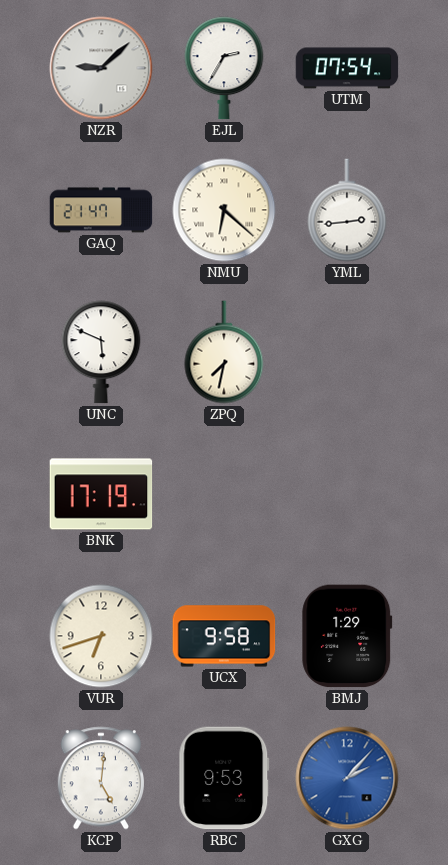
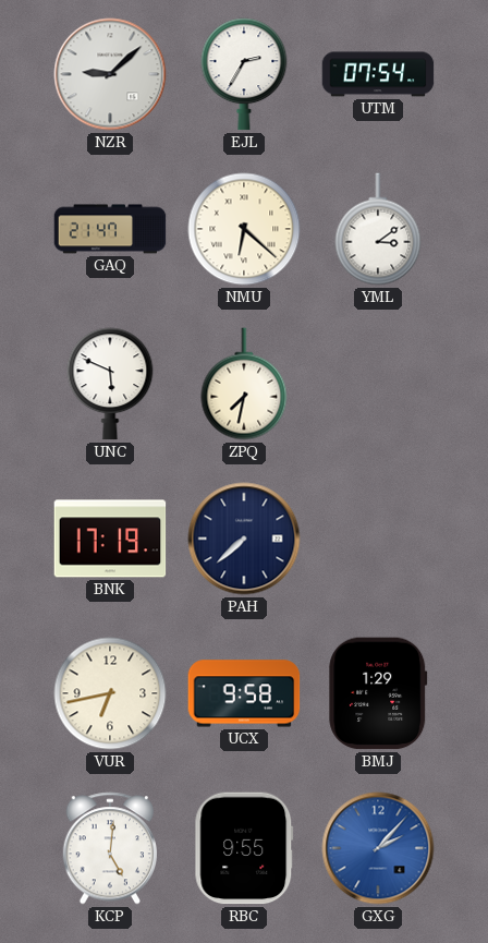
YML: 2:44 -> 3:09
PAH: none -> 7:38
VUR: 6:42 -> 6:43
RBC: 9:53 -> 9:55
